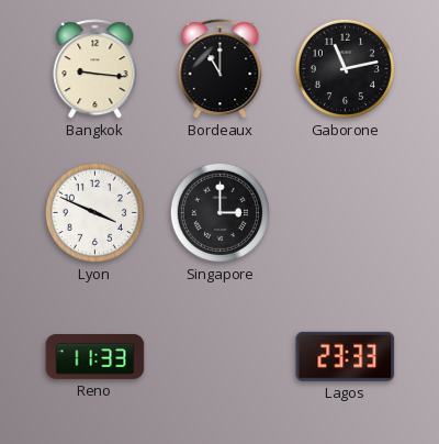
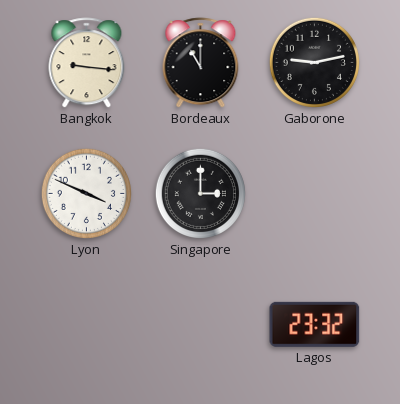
Gaborone: 11:13 -> 9:13
Reno: 11:33 -> none
Lagos: 23:33 -> 23:32
